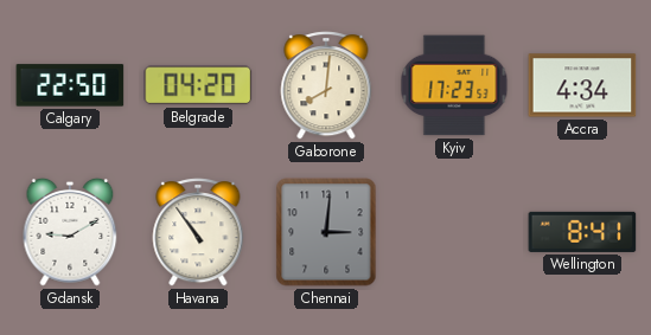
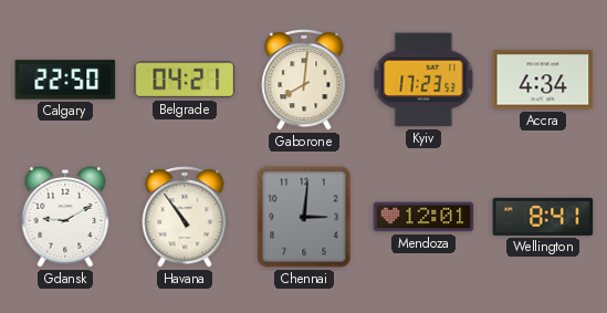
Belgrade: 04:20 -> 04:21
Mendoza: none -> 12:01
